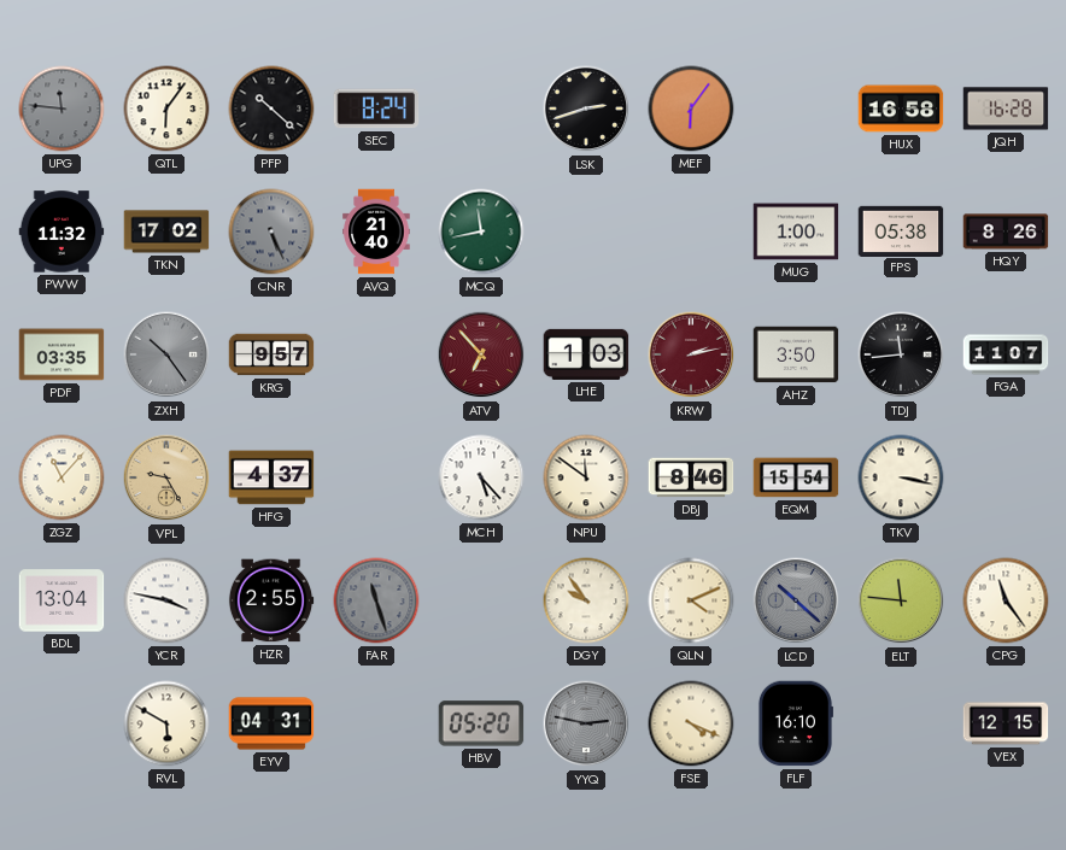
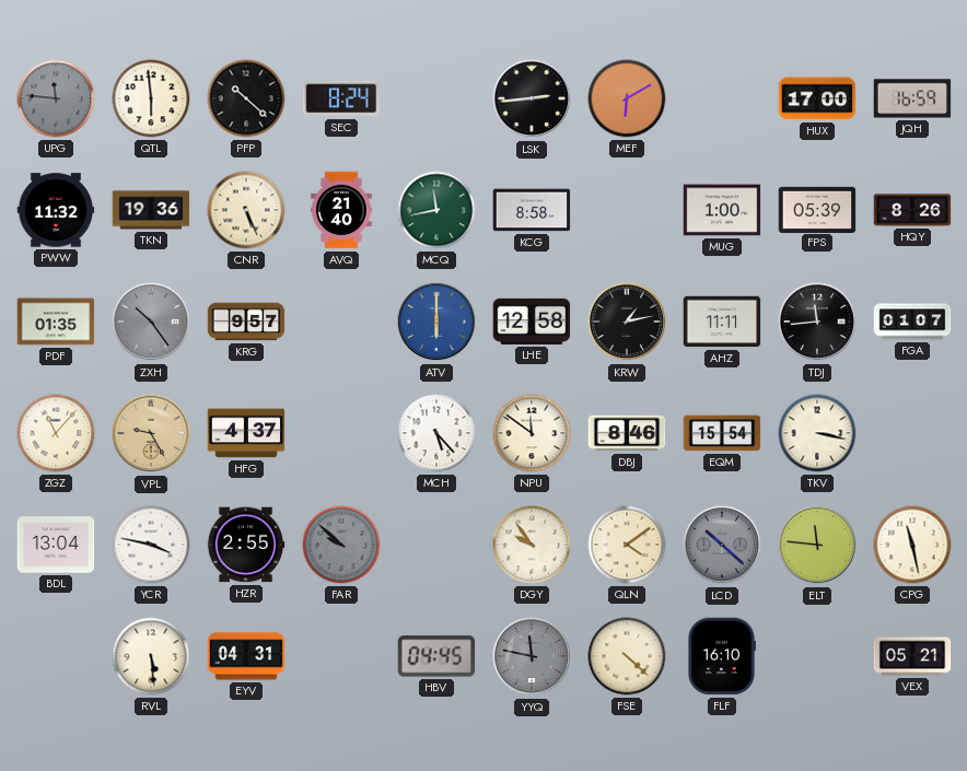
QTL: 6:06 -> 5:59
LSK: 2:42 -> 2:44
MEF: 6:06 -> 6:10
HUX: 16:58 -> 17:00
JQH: 16:28 -> 16:59
TKN: 17:02 -> 19:36
CNR dial: grey -> cream
KCG: none -> 8:58
FPS: 05:38 -> 05:39
PDF: 03:35 -> 01:35
ATV: 6:53 -> 6:00
ATV dial: burgundy -> blue
LHE: 1:03 -> 12:58
KRW: 2:13 -> 1:13
KRW dial: burgundy -> black
AHZ: 3:50 -> 11:11
FGA: 11:07 -> 01:07
FAR: 11:27 -> 9:52
QLN: 4:11 -> 4:09
CPG: 11:24 -> 11:28
RVL: 5:50 -> 5:29
HBV: 05:20 -> 04:45
YYQ: 2:47 -> 11:47
FSE: 4:19 -> 4:22
VEX: 12:15 -> 05:21
